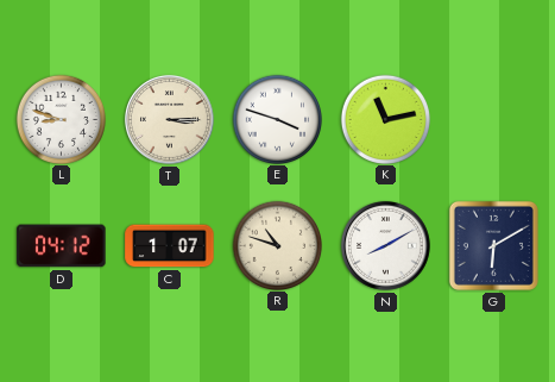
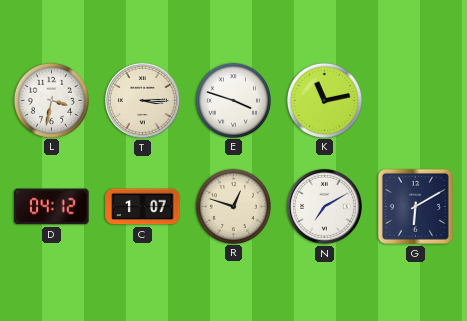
L: 8:48 -> 3:32
R: 10:48 -> 12:48
N: 8:10 -> 7:10
